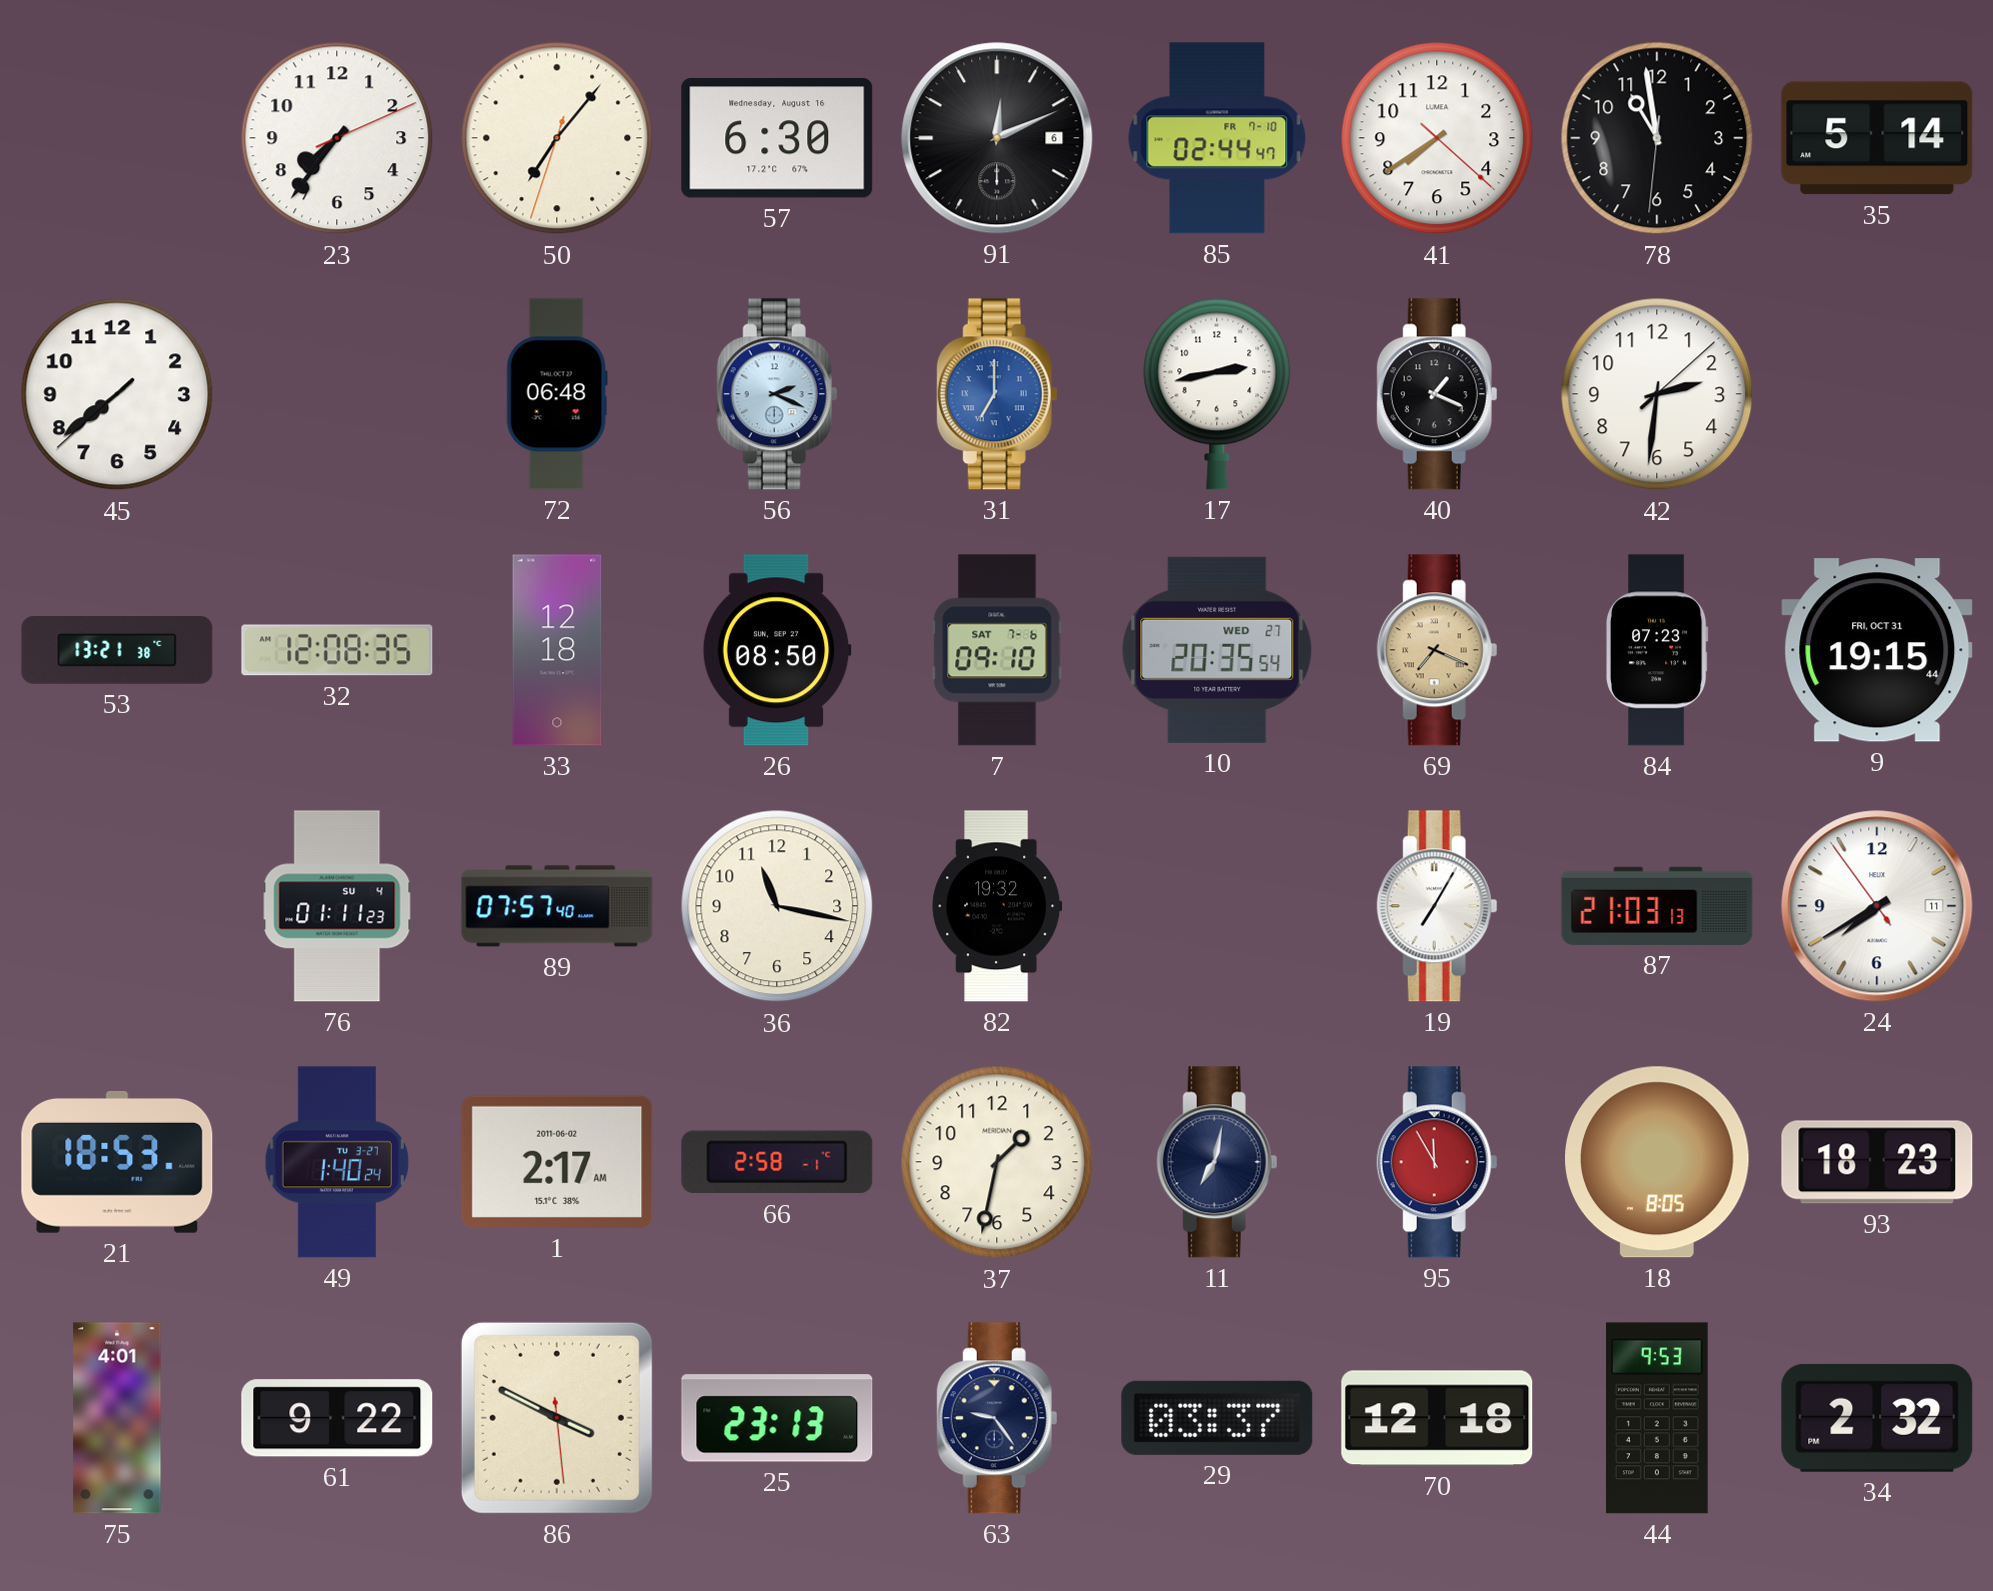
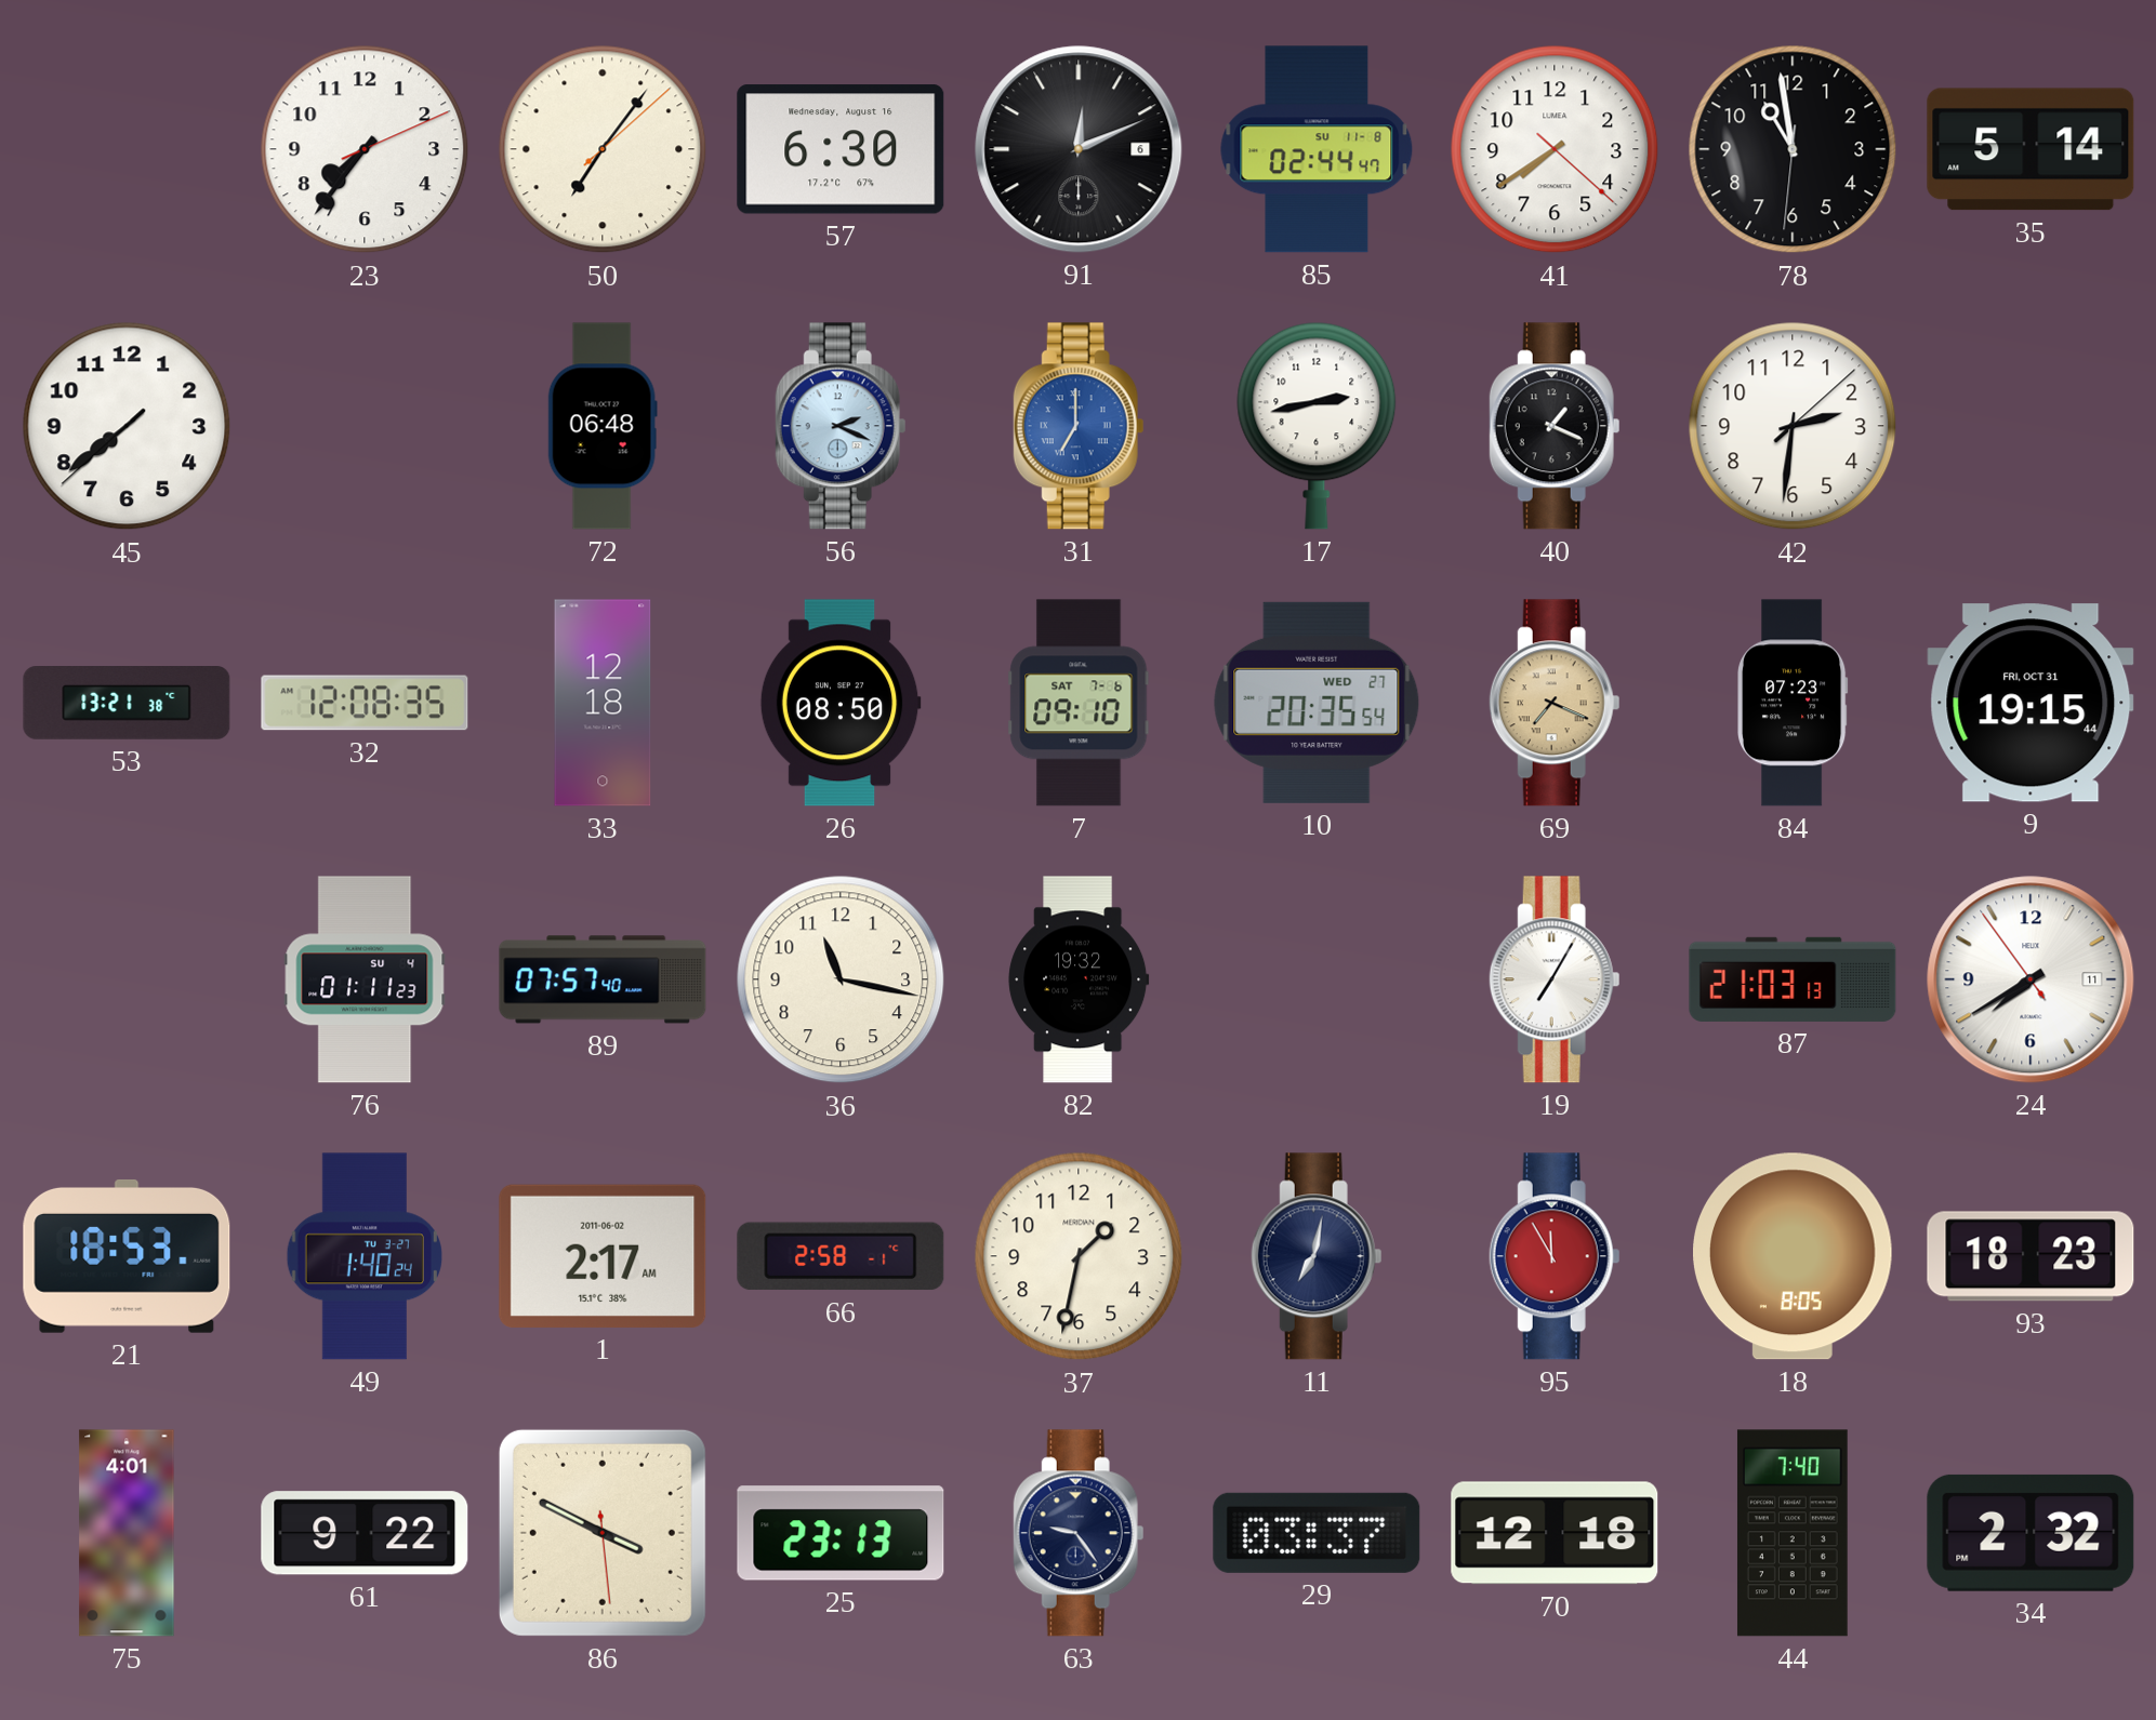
50: 7:06:33 -> 7:06:08
85 date: FR 7-10 -> SU 11-8
44: 9:53 -> 7:40
